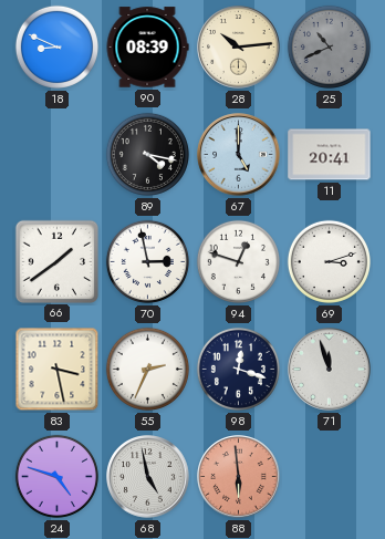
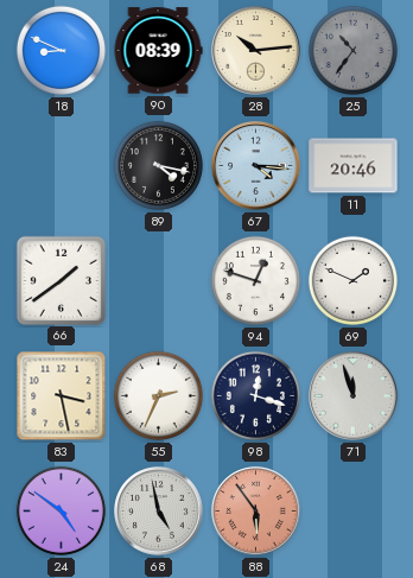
25: 10:41 -> 10:36
67: 5:00 -> 4:16
11: 20:41 -> 20:46
70: 2:58 -> none
69: 3:12 -> 1:49
24: 4:48 -> 4:51
88: 5:59 -> 5:54
